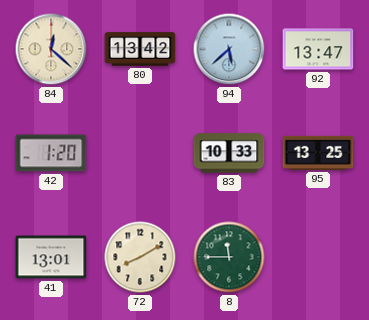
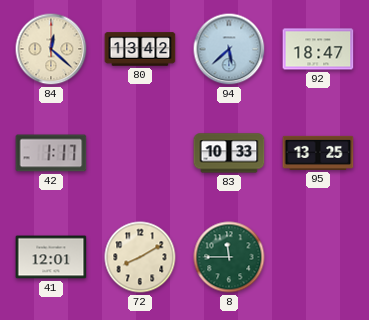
92: 13:47 -> 18:47
42: 1:20 -> 1:17
41: 13:01 -> 12:01
